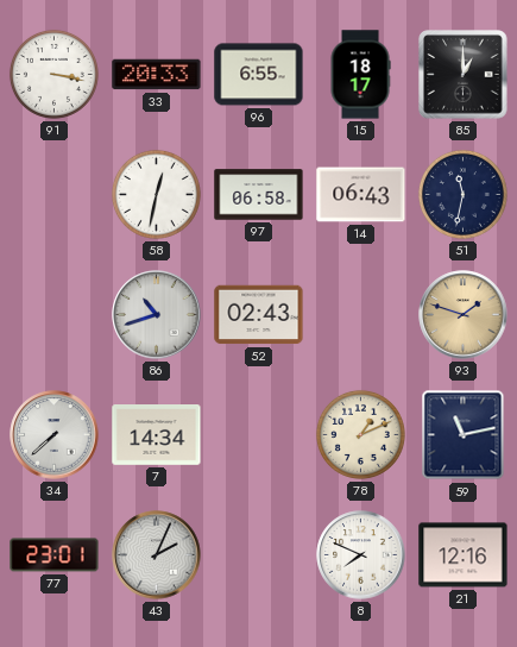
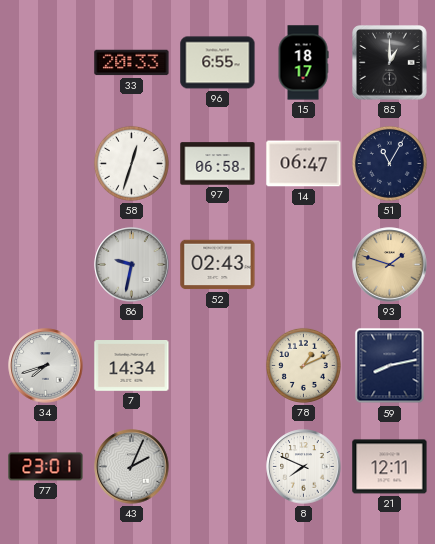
91: 3:17 -> none
58: 12:32 -> 12:33
14: 06:43 -> 06:47
51: 11:32 -> 11:05
86: 10:42 -> 9:32
34: 7:38 -> 7:42
59: 11:13 -> 8:13
21: 12:16 -> 12:11
